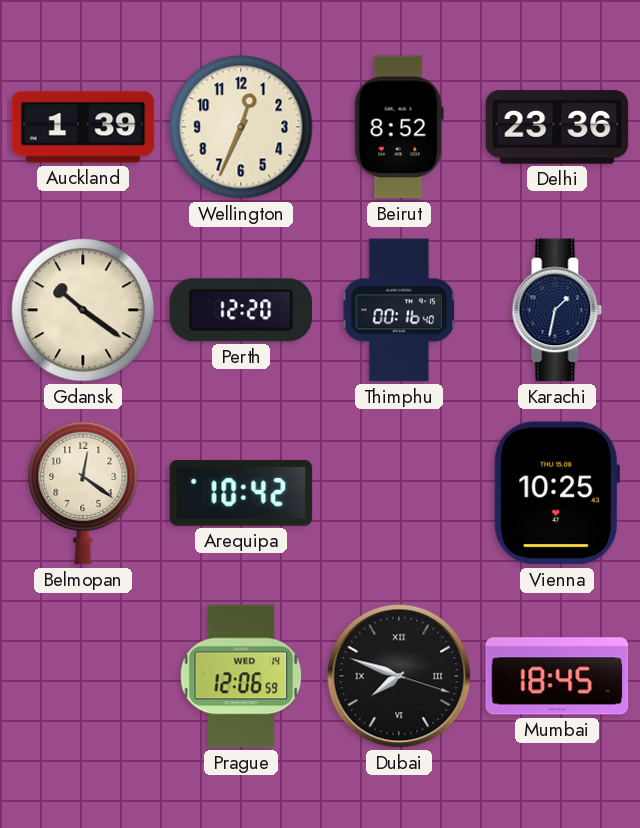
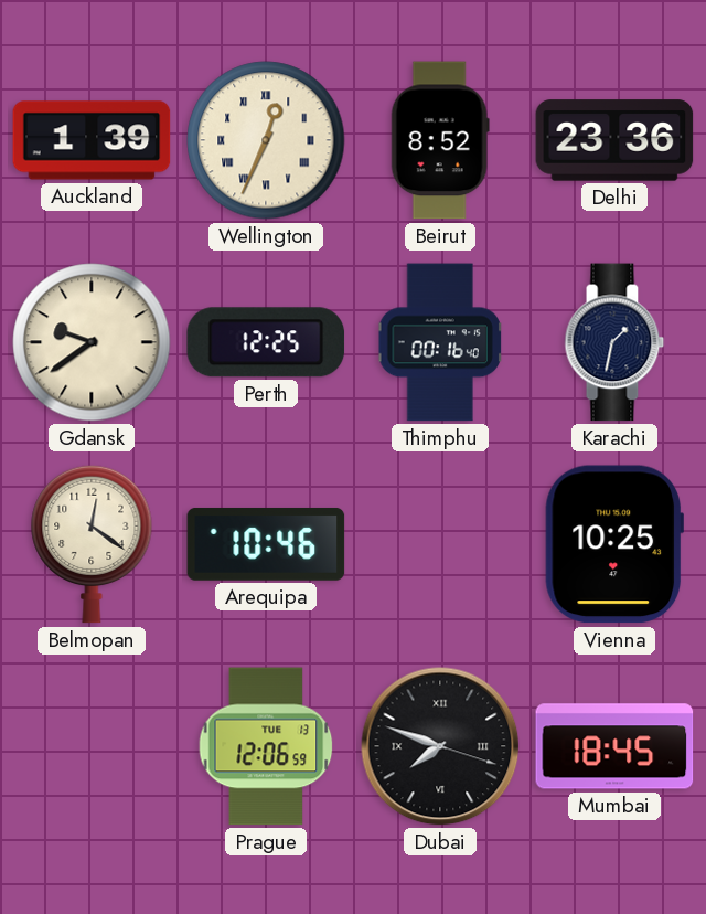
Wellington numerals: Arabic -> Roman
Gdansk: 10:21 -> 9:39
Perth: 12:20 -> 12:25
Arequipa: 10:42 -> 10:46
Prague date: WED 14 -> TUE 13
